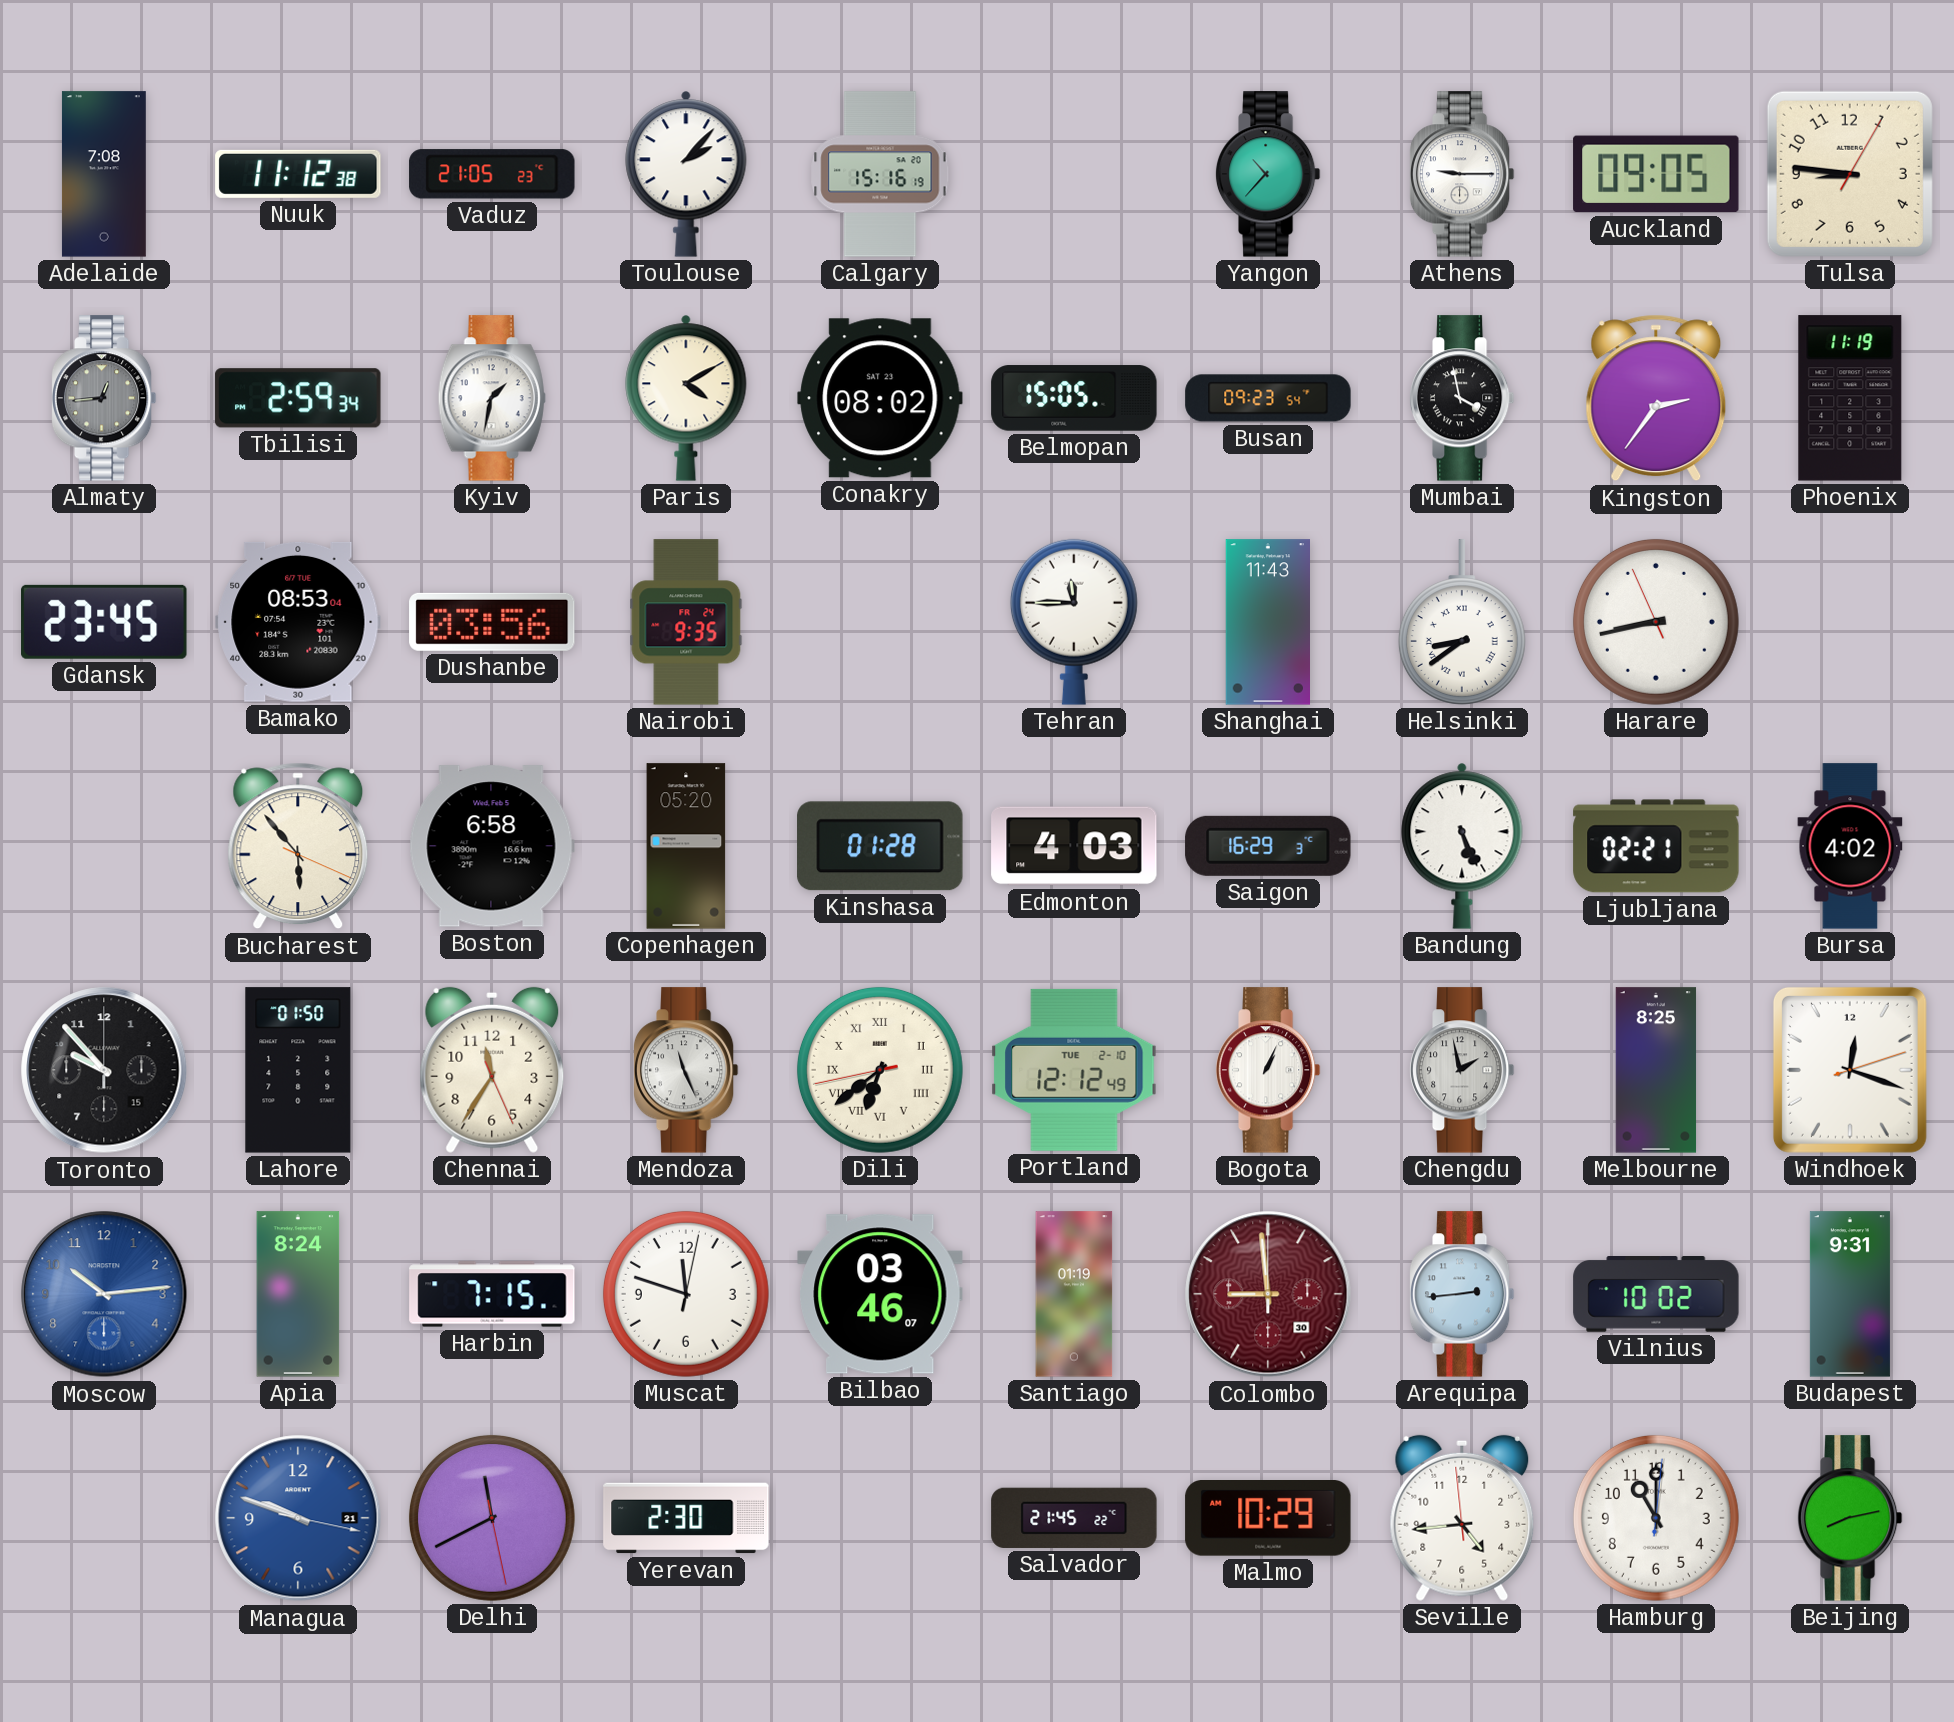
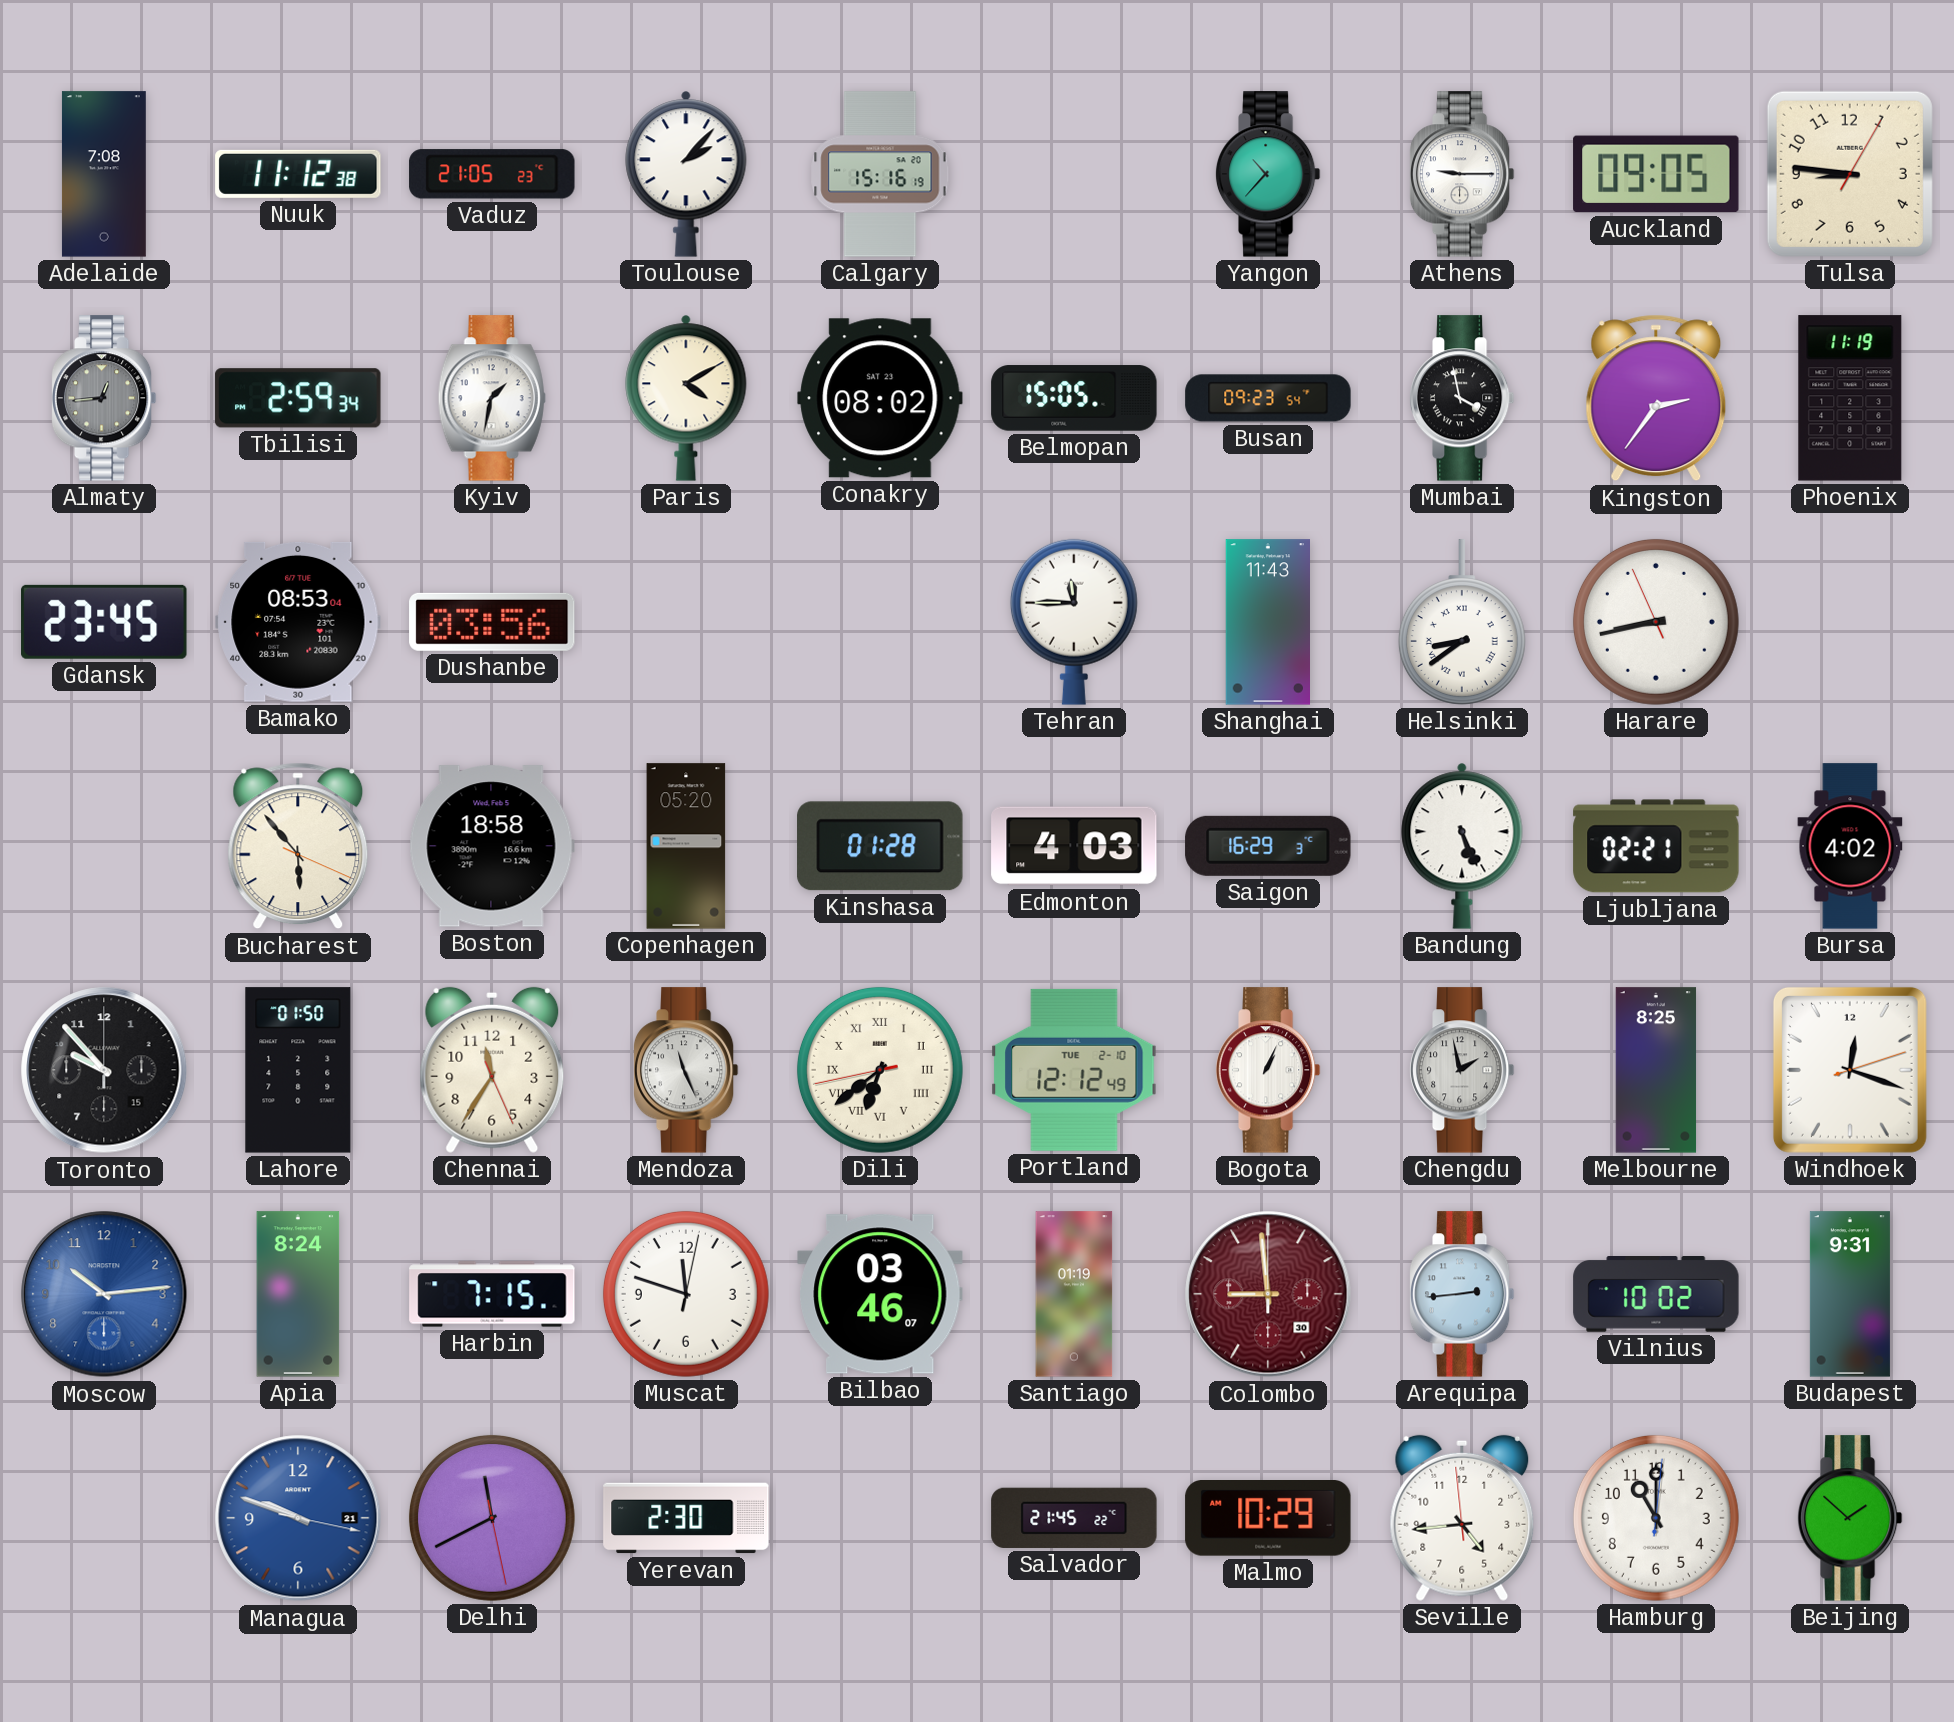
Nairobi: 9:35 -> none
Boston: 6:58 -> 18:58
Beijing: 8:13 -> 1:52
